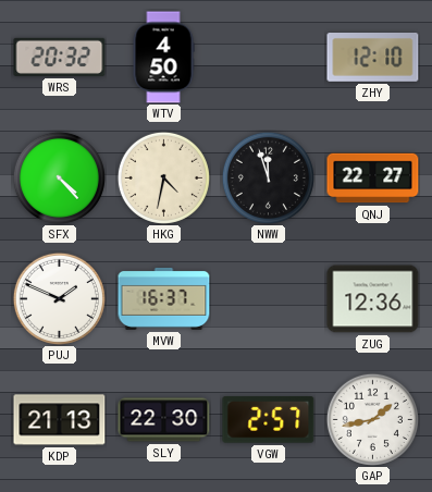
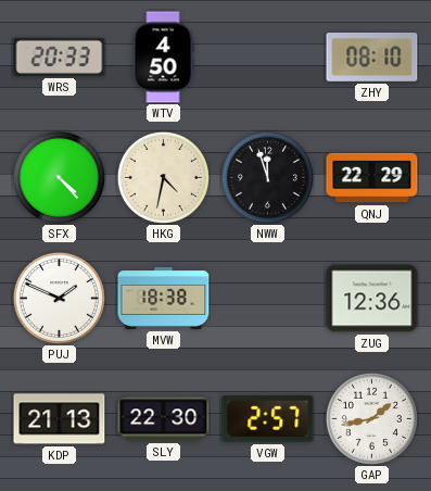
WRS: 20:32 -> 20:33
ZHY: 12:10 -> 08:10
QNJ: 22:27 -> 22:29
MVW: 16:37 -> 18:38
